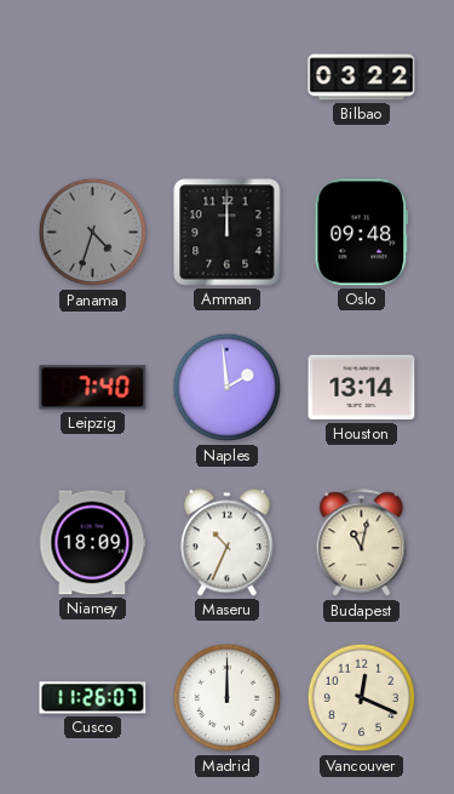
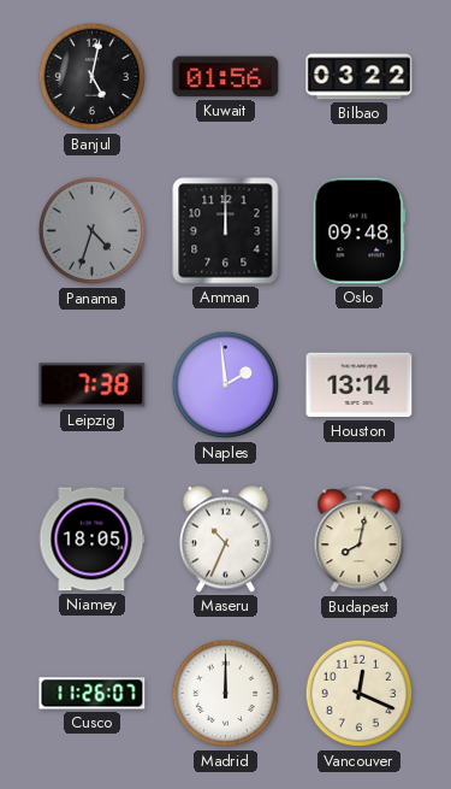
Banjul: none -> 5:02
Kuwait: none -> 01:56
Leipzig: 7:40 -> 7:38
Niamey: 18:09 -> 18:05
Budapest: 11:02 -> 8:02
